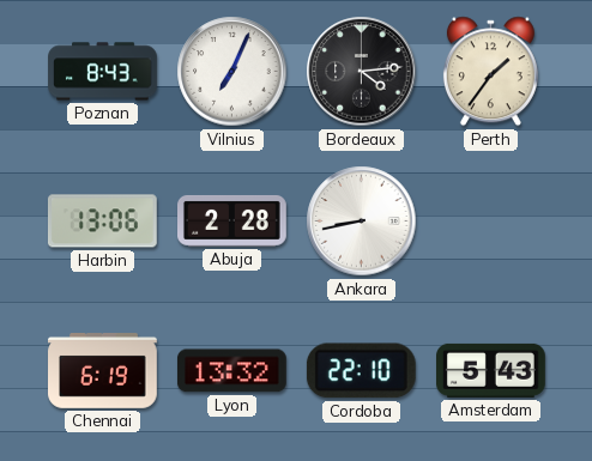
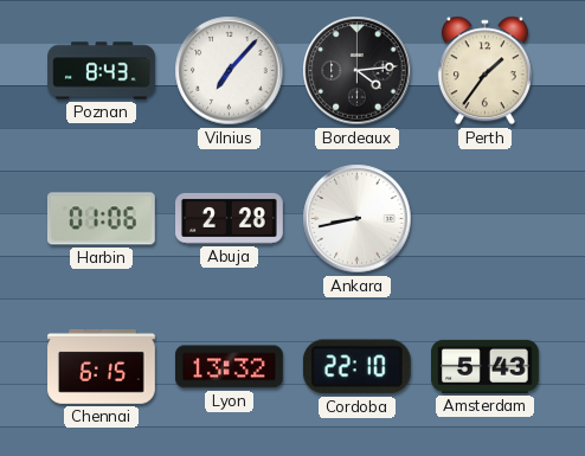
Vilnius: 7:04 -> 7:07
Harbin: 13:06 -> 01:06
Chennai: 6:19 -> 6:15
